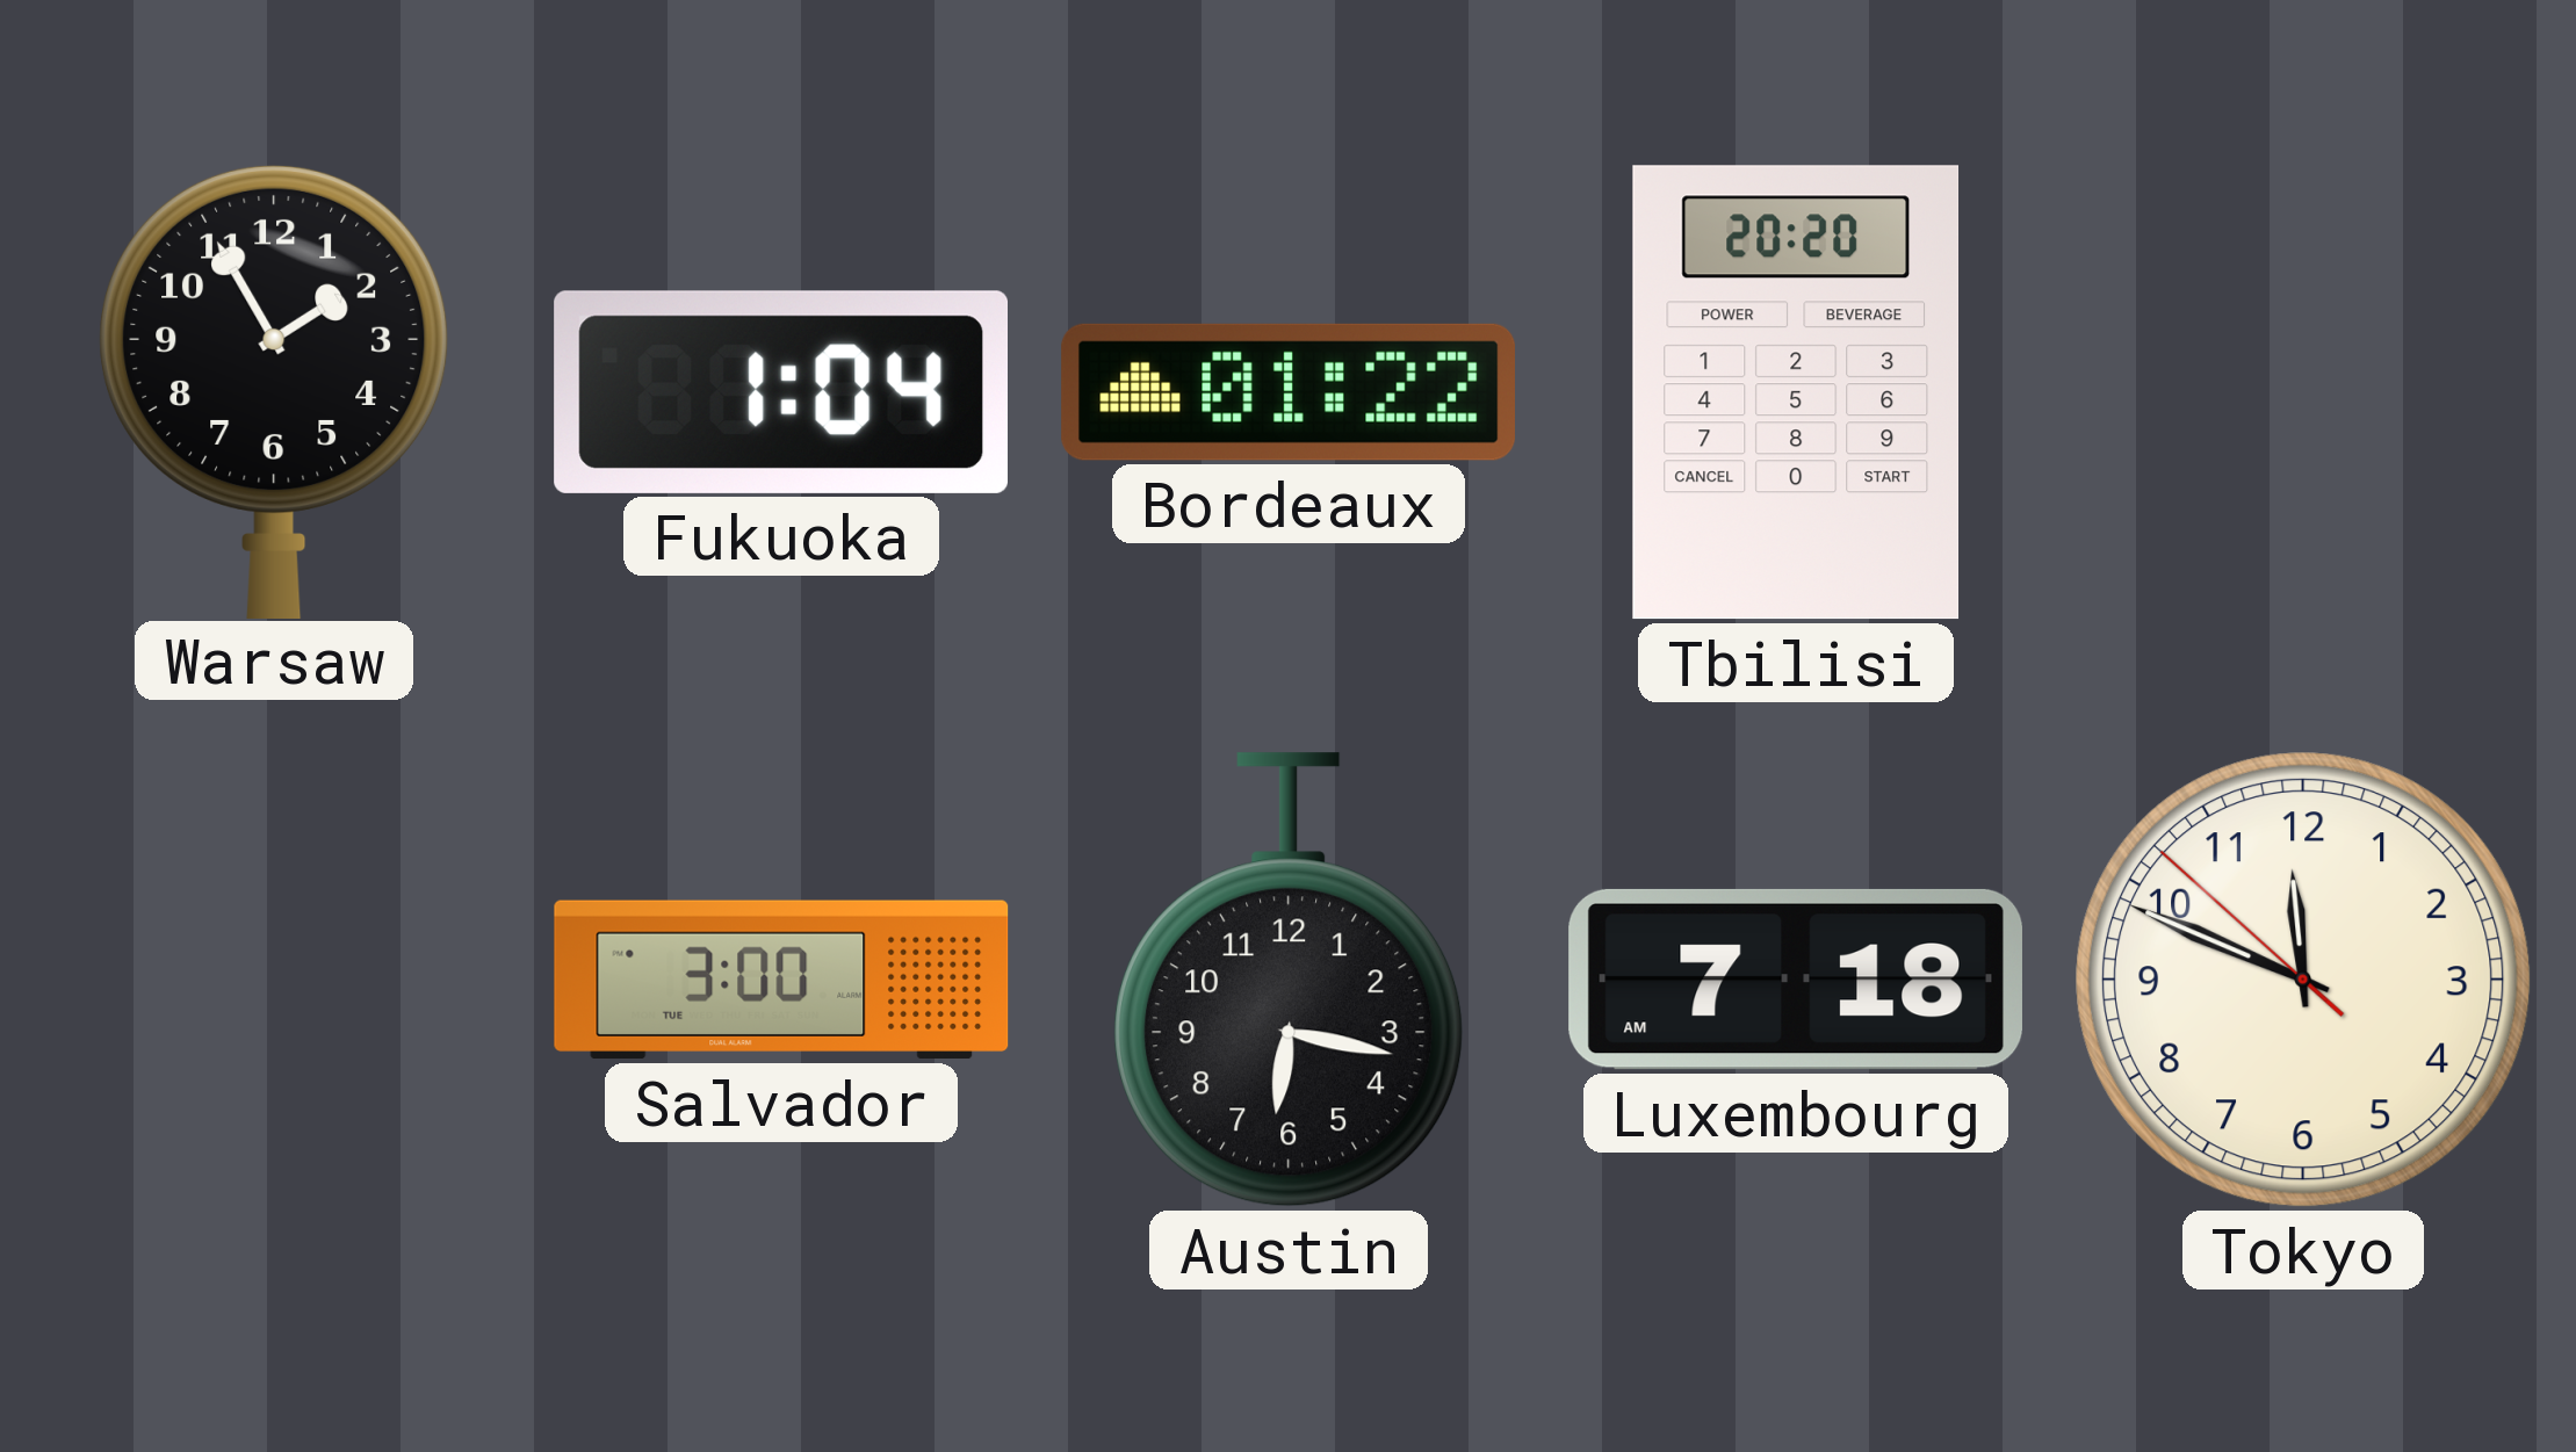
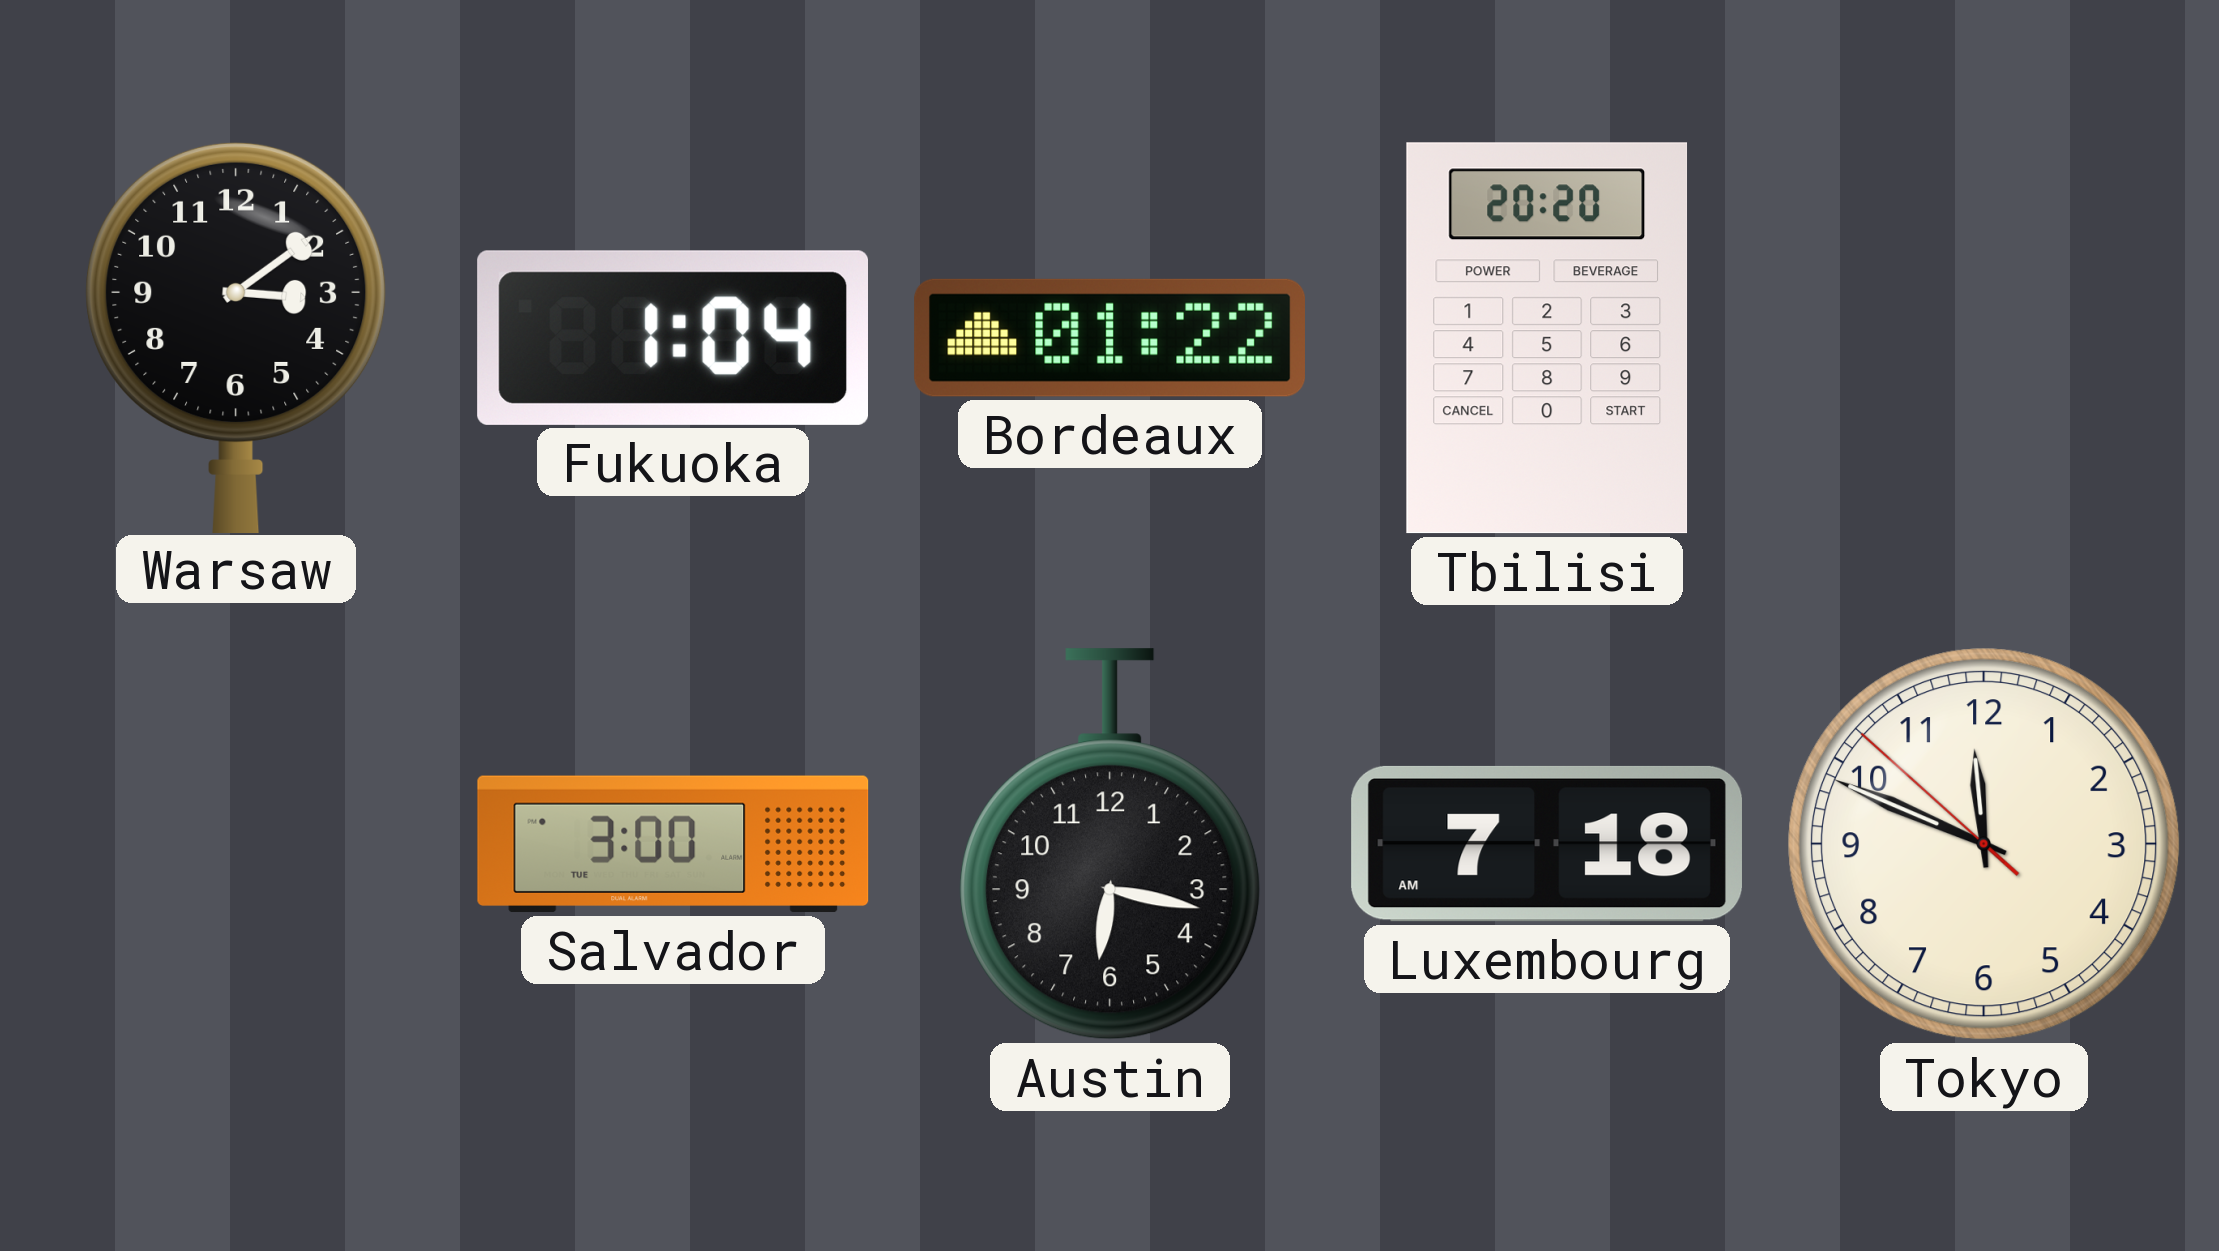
Warsaw: 1:55 -> 3:09
